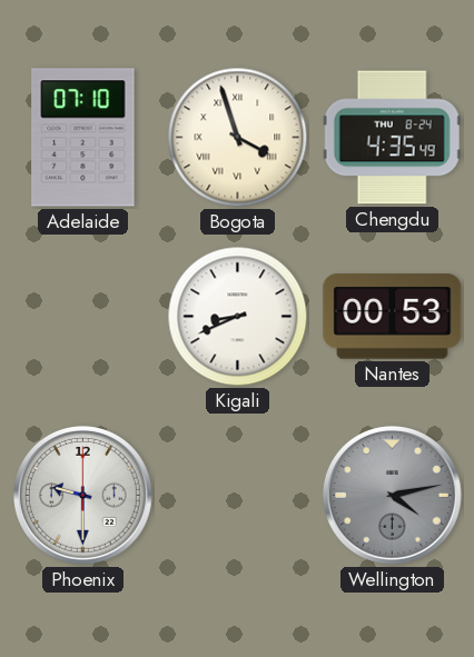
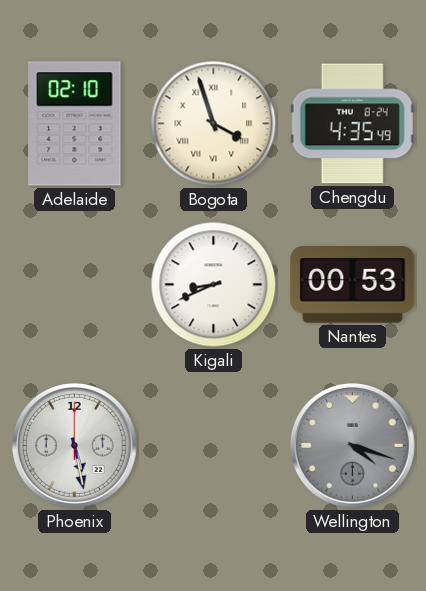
Adelaide: 07:10 -> 02:10
Phoenix: 9:30 -> 5:28
Wellington: 4:13 -> 4:18
